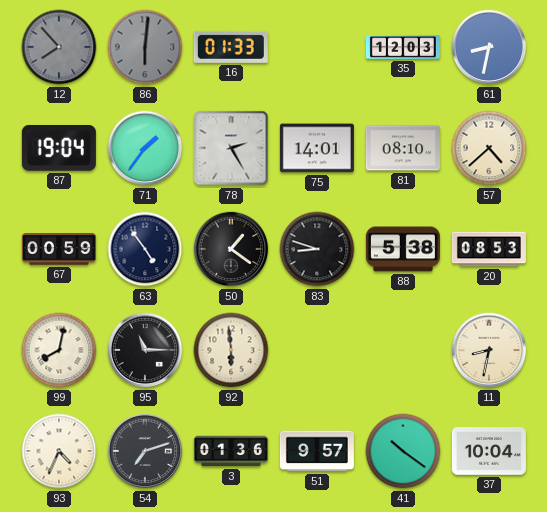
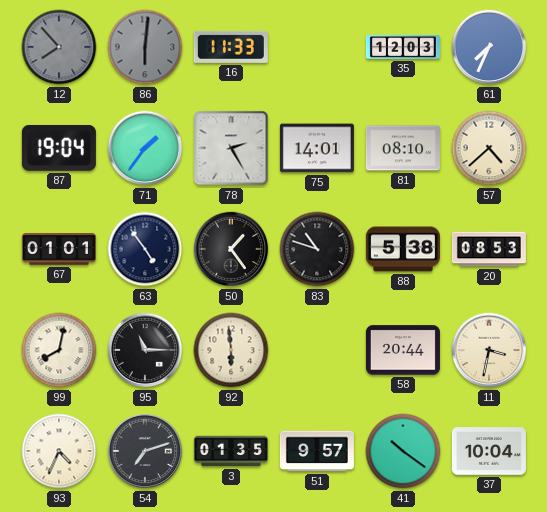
16: 01:33 -> 11:33
61: 8:32 -> 7:34
67: 00:59 -> 01:01
50: 1:21 -> 1:24
83: 8:48 -> 10:48
58: none -> 20:44
11: 8:32 -> 3:32
3: 01:36 -> 01:35
